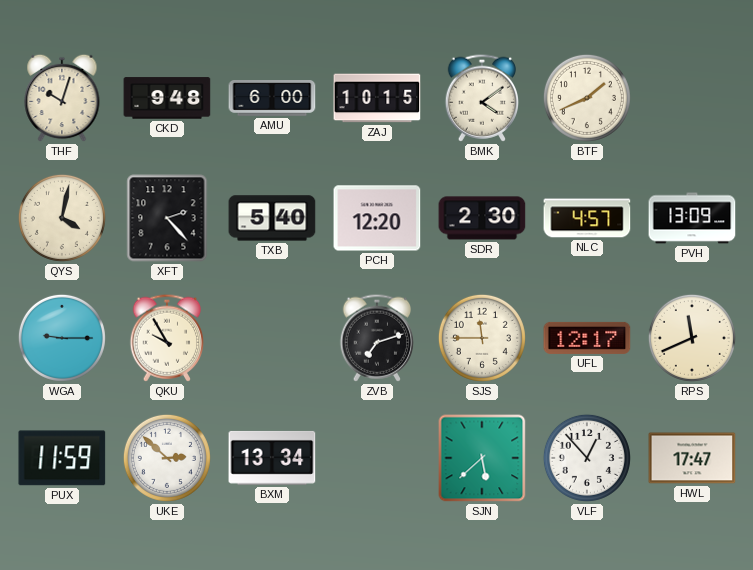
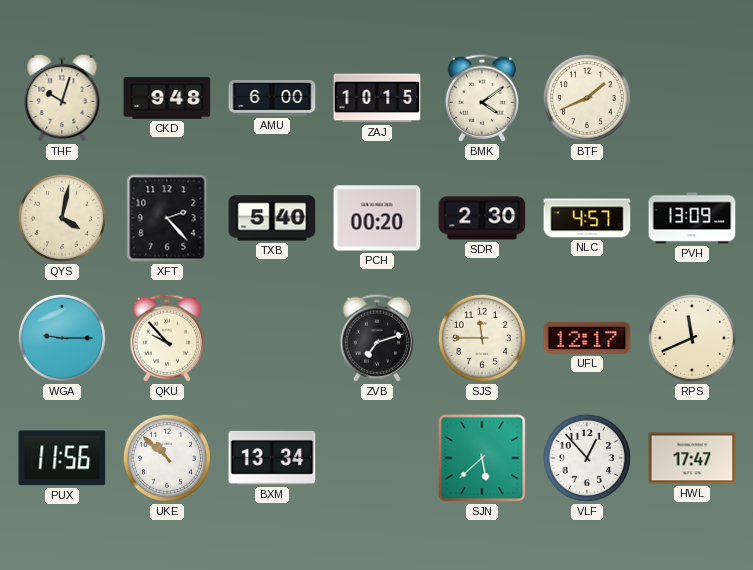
PCH: 12:20 -> 00:20
QKU: 9:55 -> 9:53
PUX: 11:59 -> 11:56
UKE: 2:52 -> 10:52
